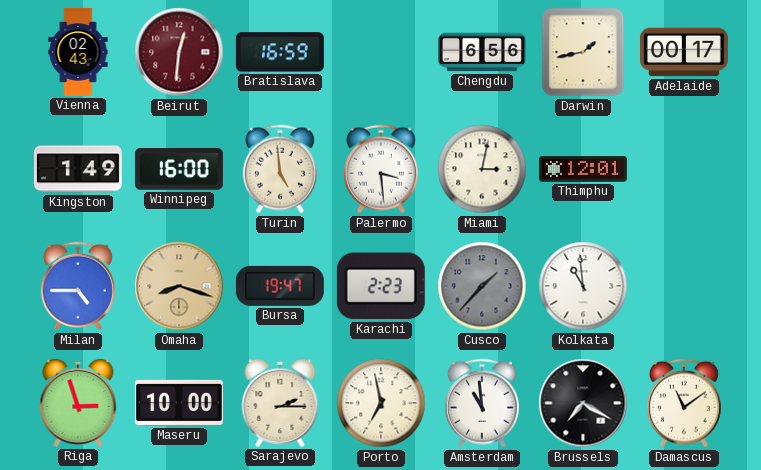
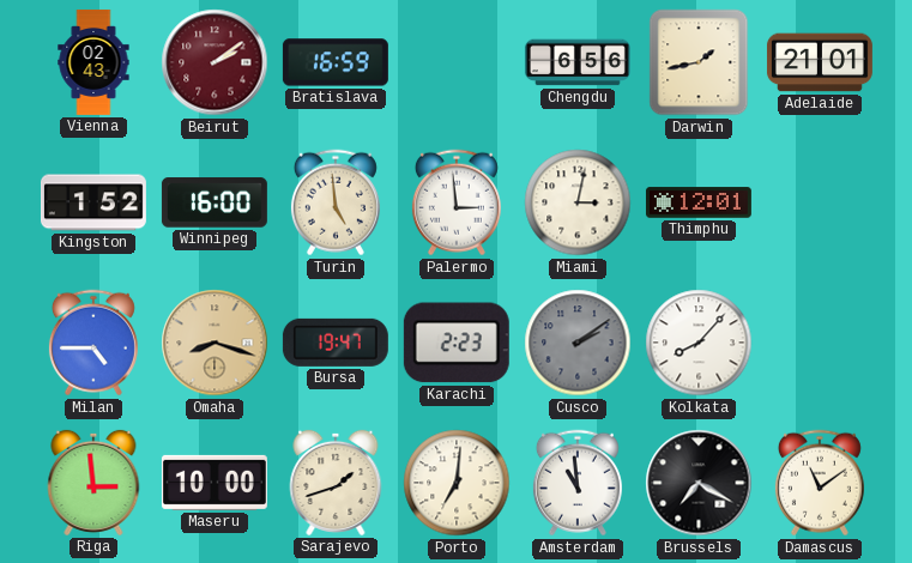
Beirut: 12:31 -> 2:09
Adelaide: 00:17 -> 21:01
Kingston: 1:49 -> 1:52
Palermo: 3:29 -> 2:59
Cusco: 1:37 -> 2:09
Kolkata: 10:59 -> 8:07
Riga: 2:57 -> 2:59
Sarajevo: 2:15 -> 1:42
Porto: 6:58 -> 7:01
